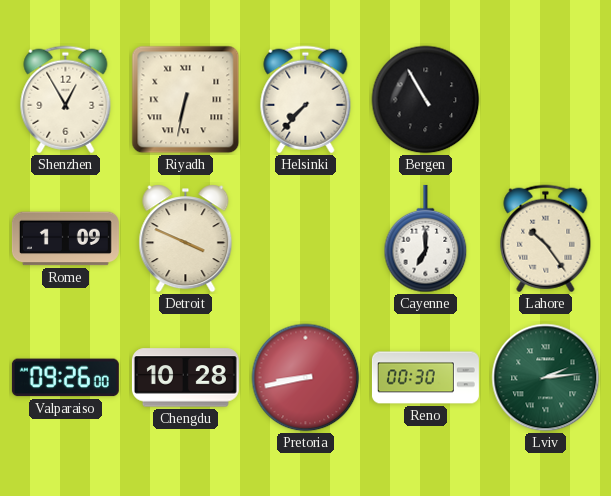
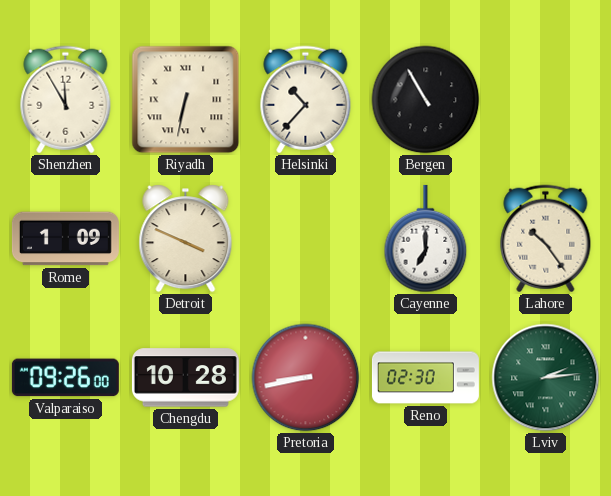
Shenzhen: 12:55 -> 11:55
Helsinki: 7:37 -> 10:37
Reno: 00:30 -> 02:30
